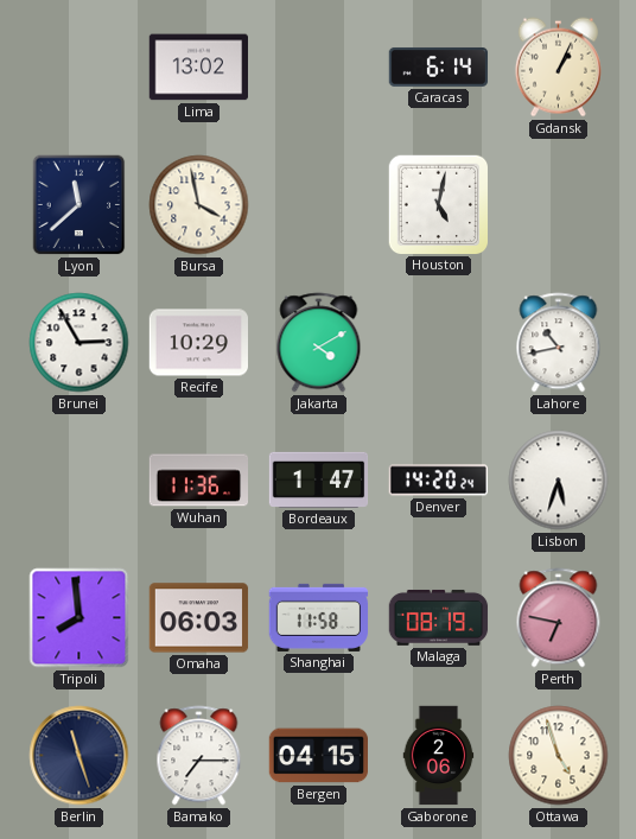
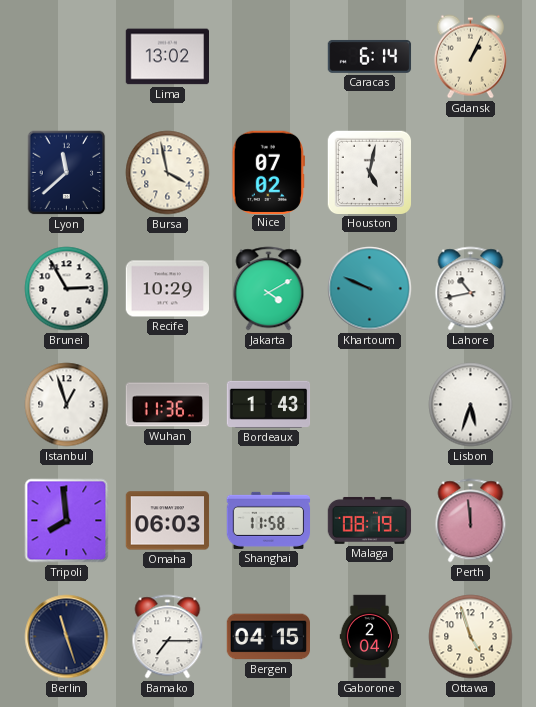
Nice: none -> 07:02
Khartoum: none -> 9:49
Istanbul: none -> 12:57
Bordeaux: 1:47 -> 1:43
Denver: 14:20 -> none
Perth: 6:47 -> 11:59
Gaborone: 2:06 -> 2:04
